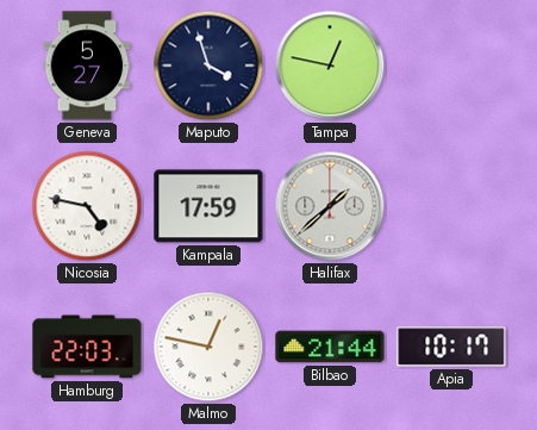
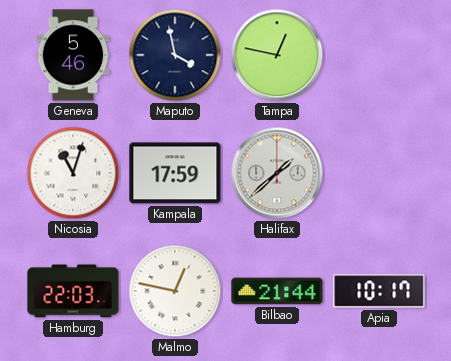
Geneva: 5:27 -> 5:46
Maputo: 3:57 -> 3:58
Nicosia: 4:47 -> 11:03
